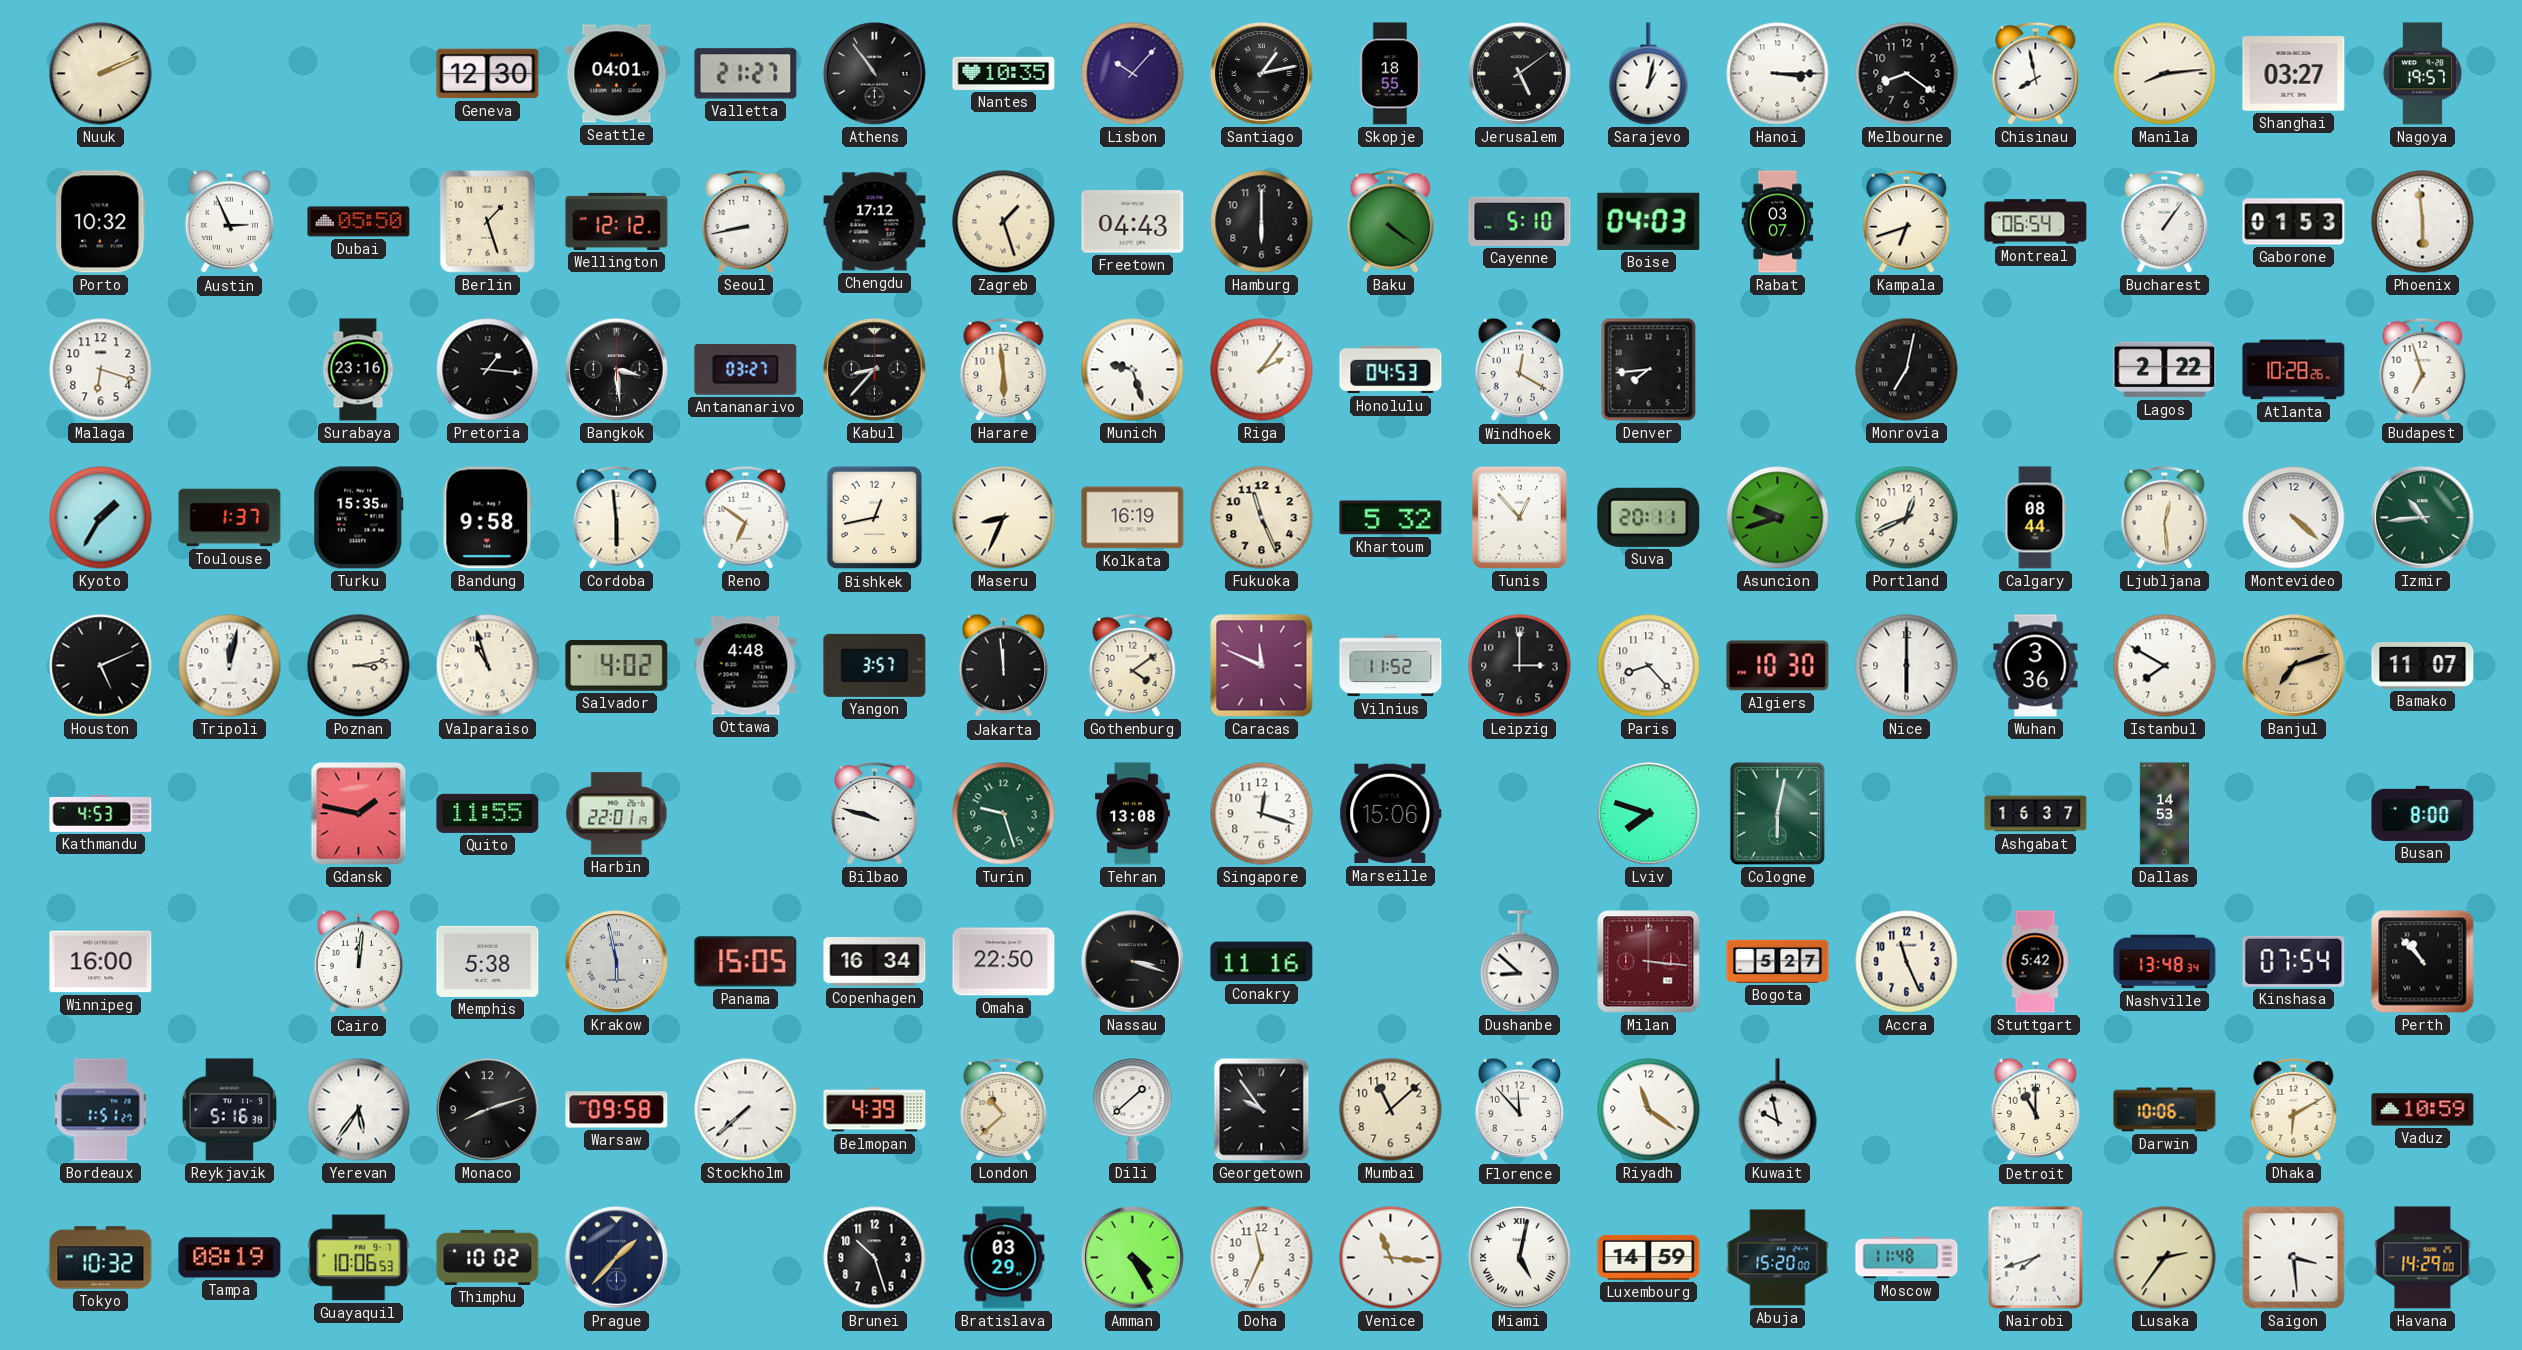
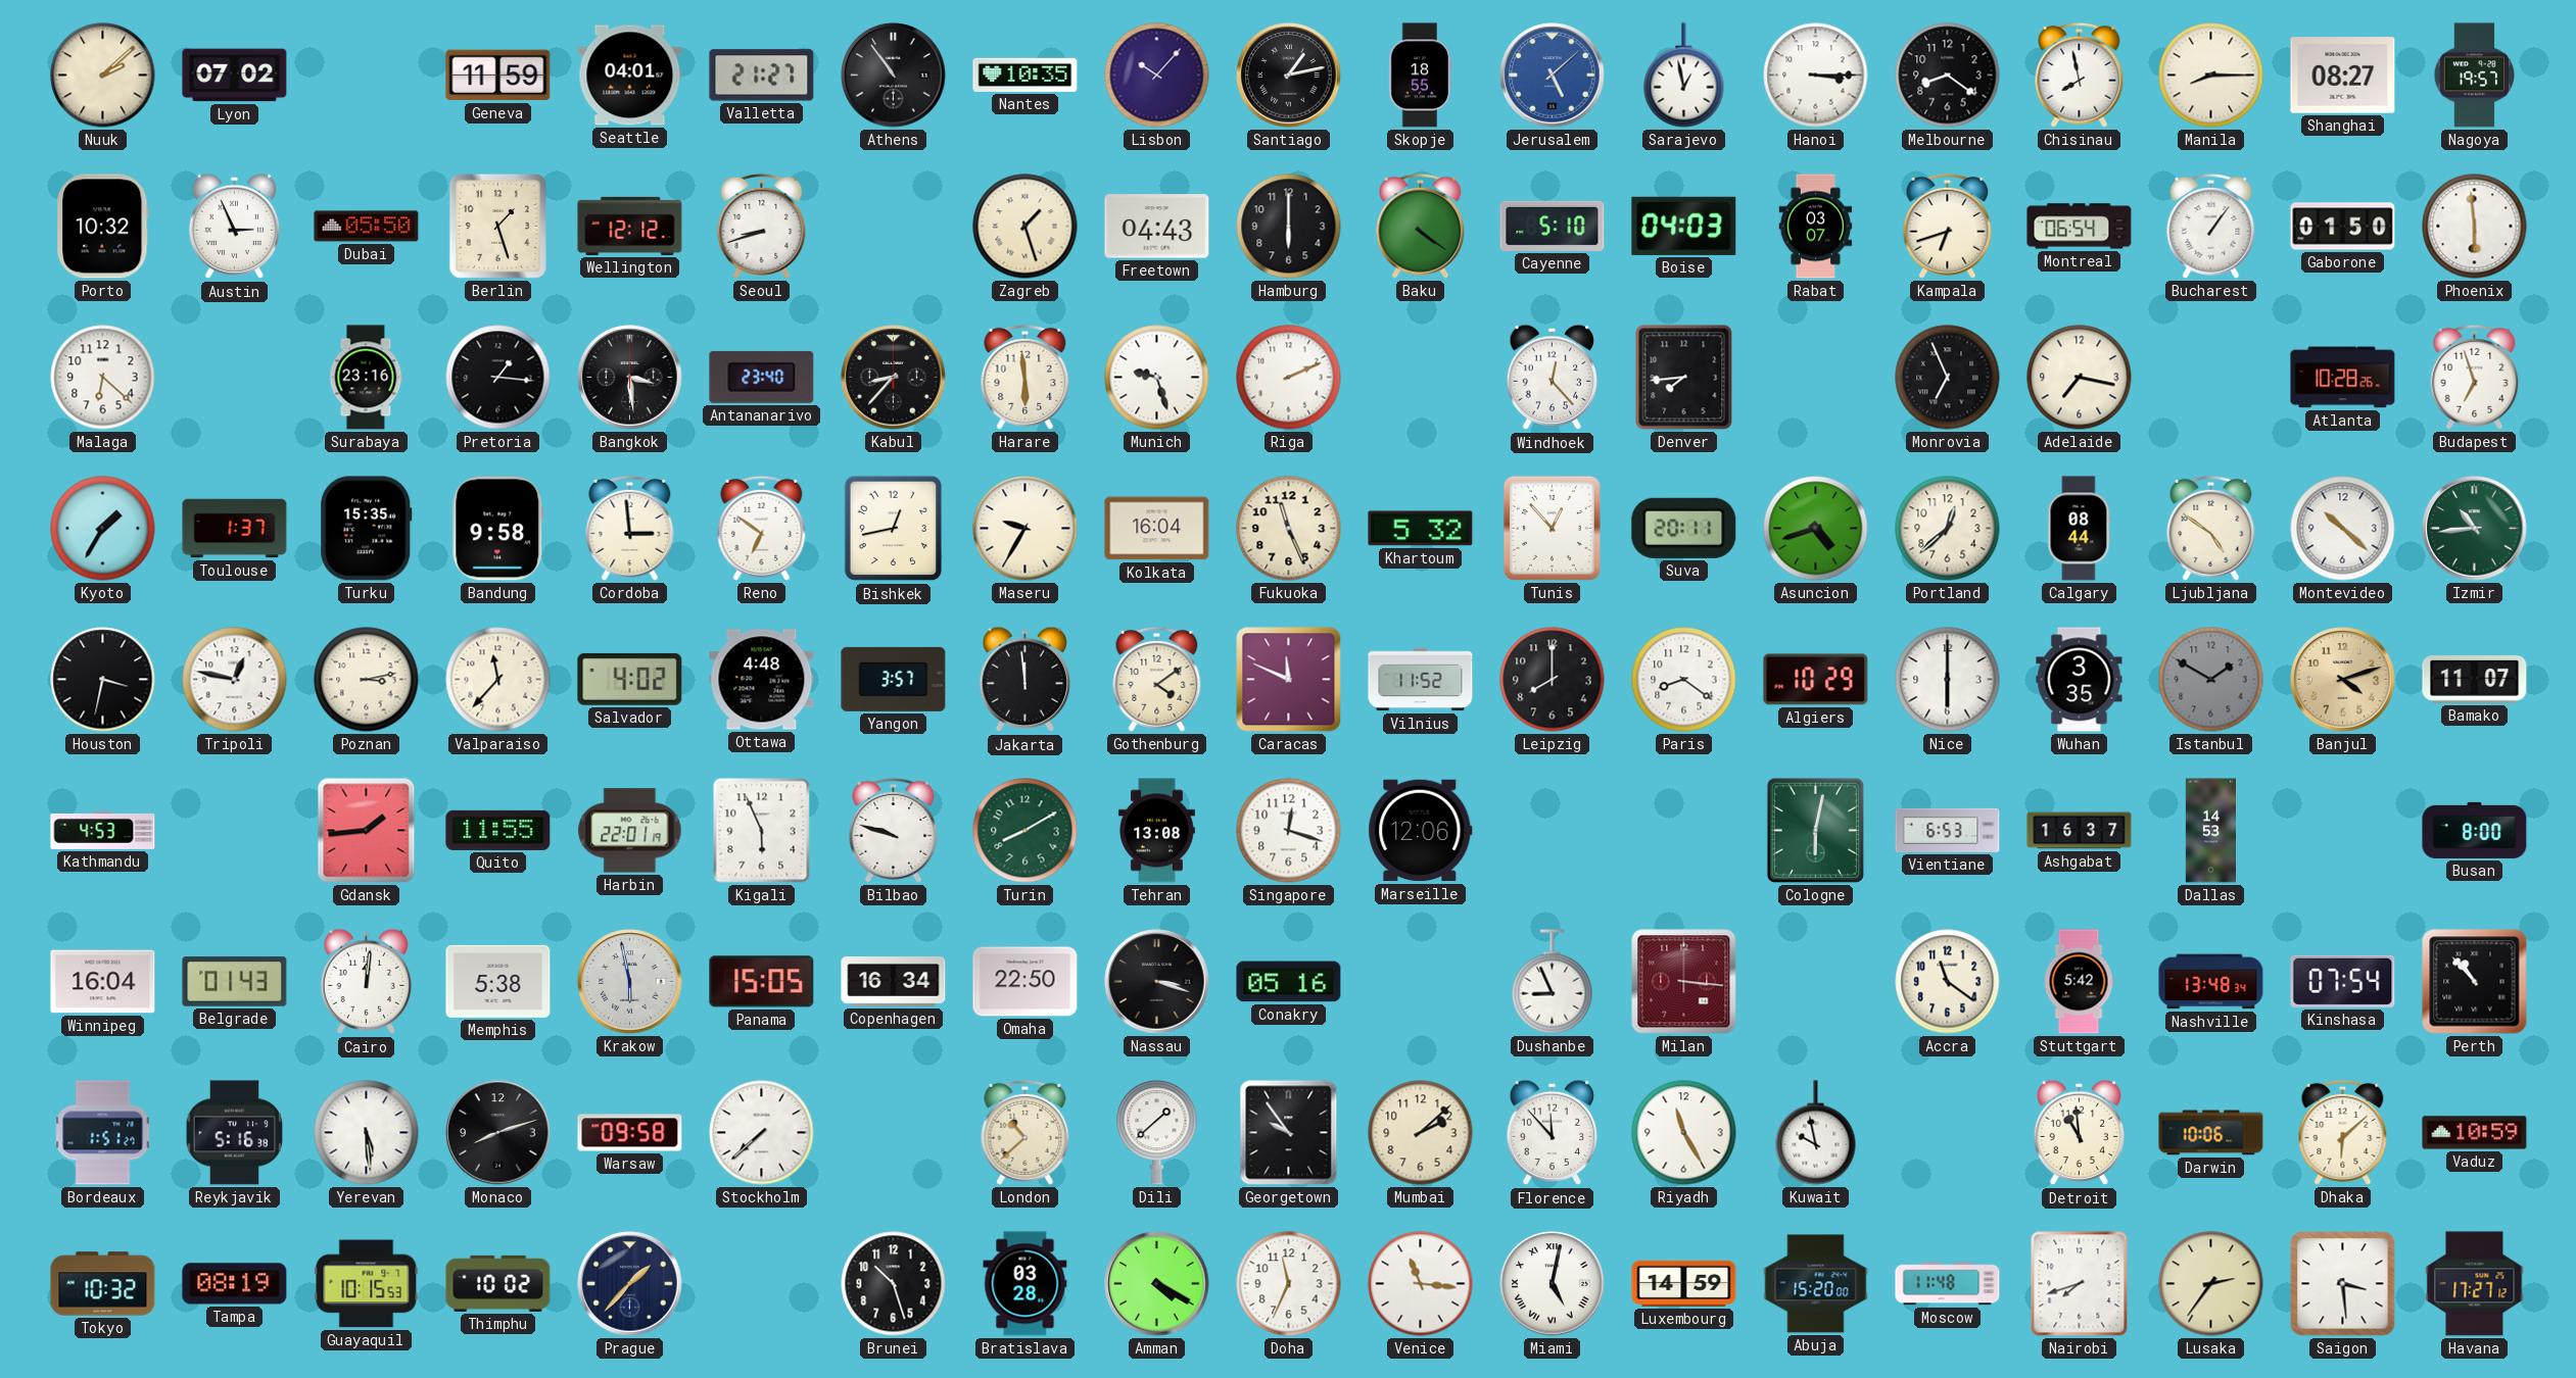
Nuuk: 2:11 -> 2:08
Lyon: none -> 07:02
Geneva: 12:30 -> 11:59
Jerusalem: 5:09 -> 5:08
Jerusalem dial: black -> blue
Sarajevo: 1:02 -> 12:58
Manila: 8:14 -> 8:15
Shanghai: 03:27 -> 08:27
Seoul: 8:43 -> 8:42
Chengdu: 17:12 -> none
Gaborone: 01:53 -> 01:50
Malaga: 6:18 -> 6:22
Antananarivo: 03:27 -> 23:40
Riga: 2:06 -> 2:11
Honolulu: 04:53 -> none
Windhoek: 12:20 -> 12:23
Monrovia: 7:02 -> 6:56
Adelaide: none -> 7:17
Lagos: 2:22 -> none
Cordoba: 5:59 -> 2:59
Maseru: 8:34 -> 9:35
Kolkata: 16:19 -> 16:04
Asuncion: 9:42 -> 4:42
Portland: 12:41 -> 12:38
Ljubljana: 12:29 -> 4:51
Montevideo: 4:22 -> 10:22
Houston: 5:11 -> 3:32
Tripoli: 12:02 -> 12:47
Valparaiso: 10:57 -> 11:37
Leipzig: 3:00 -> 8:00
Paris: 8:23 -> 8:21
Algiers: 10:30 -> 10:29
Wuhan: 3:36 -> 3:35
Istanbul: 7:50 -> 1:50
Istanbul dial: white -> grey
Banjul: 7:12 -> 4:12
Gdansk: 1:47 -> 1:44
Kigali: none -> 5:56
Turin: 9:27 -> 8:10
Marseille: 15:06 -> 12:06
Lviv: 7:48 -> none
Vientiane: none -> 6:53
Winnipeg: 16:00 -> 16:04
Belgrade: none -> 01:43
Conakry: 11:16 -> 05:16
Dushanbe: 8:52 -> 8:56
Bogota: 5:27 -> none
Accra: 11:26 -> 11:21
Yerevan: 5:36 -> 5:29
Belmopan: 4:39 -> none
Mumbai: 11:08 -> 2:08
Riyadh: 11:21 -> 11:25
Detroit: 11:00 -> 10:59
Dhaka: 6:10 -> 6:08
Guayaquil: 10:06 -> 10:15
Bratislava: 03:29 -> 03:28
Amman: 4:25 -> 4:20
Havana: 14:29 -> 17:27
